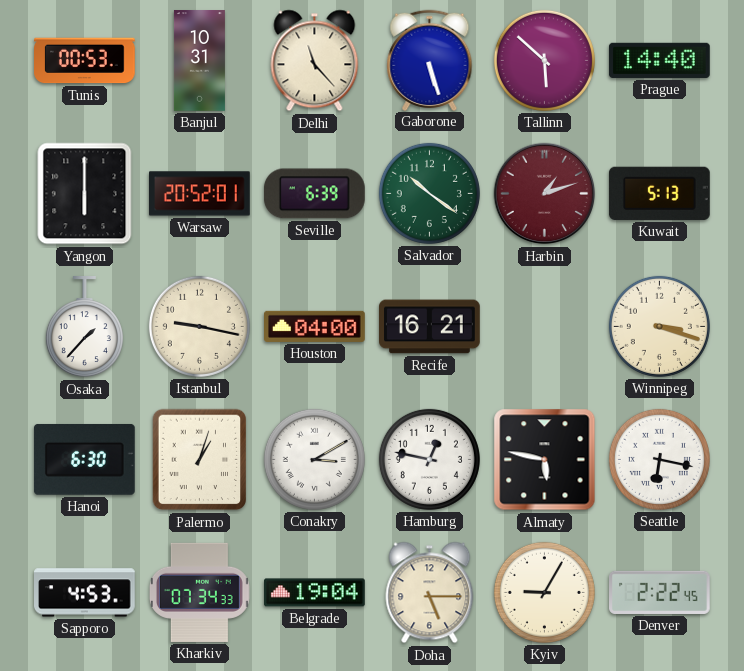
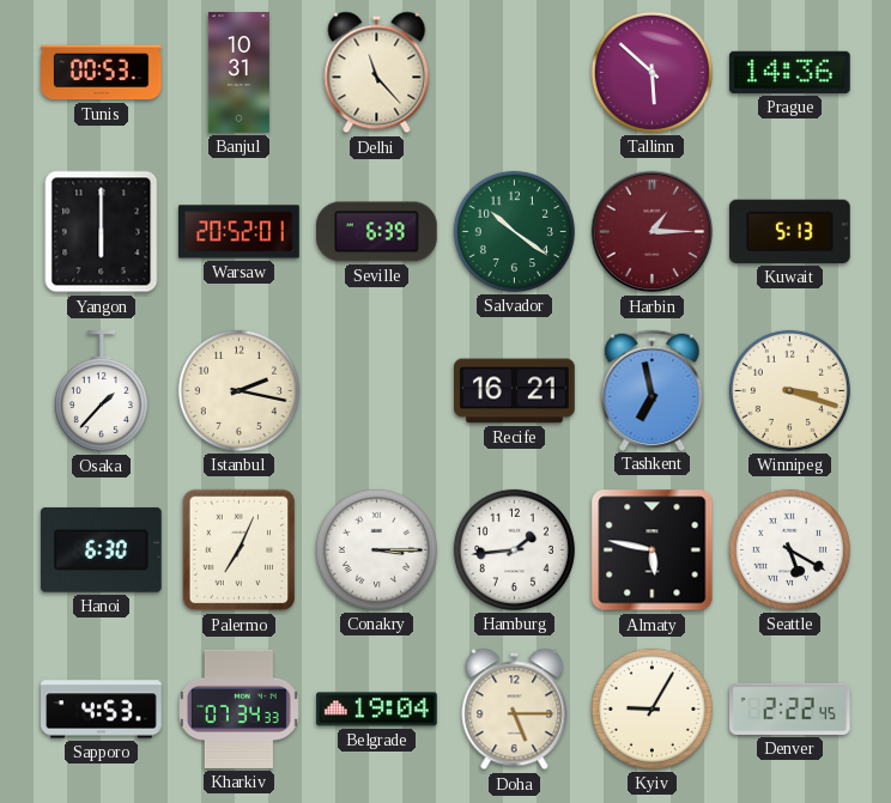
Gaborone: 5:27 -> none
Prague: 14:40 -> 14:36
Harbin: 1:12 -> 1:15
Istanbul: 9:17 -> 2:17
Houston: 04:00 -> none
Tashkent: none -> 6:58
Palermo: 1:03 -> 7:04
Conakry: 3:10 -> 3:15
Hamburg: 12:47 -> 1:44
Seattle: 6:17 -> 5:20
